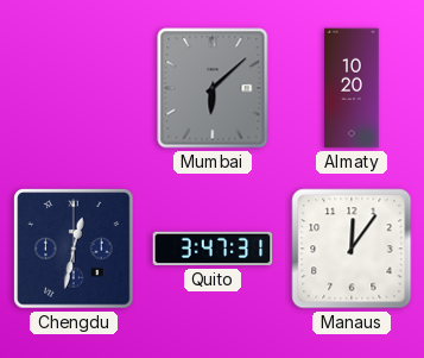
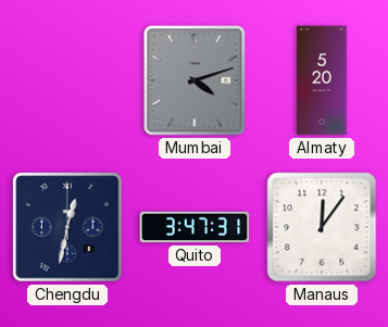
Mumbai: 6:08 -> 4:12
Almaty: 10:20 -> 5:20
